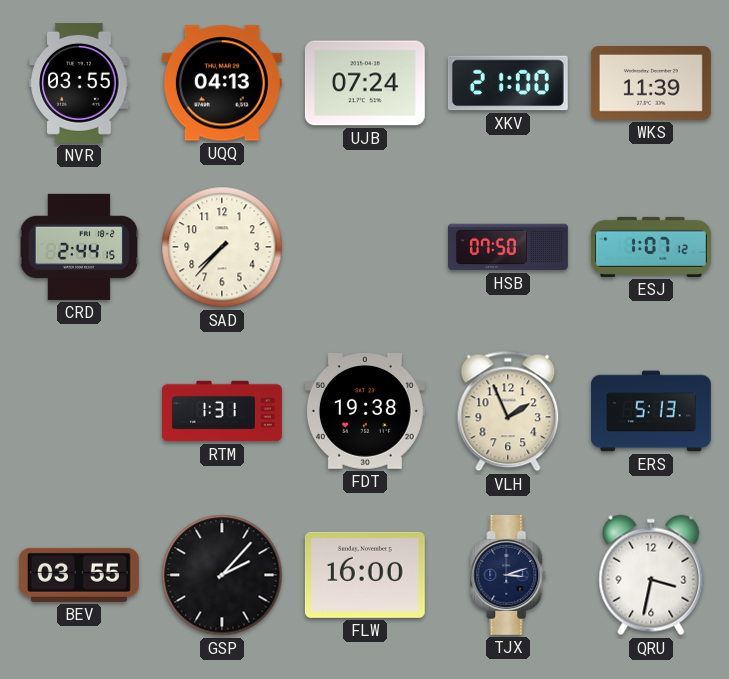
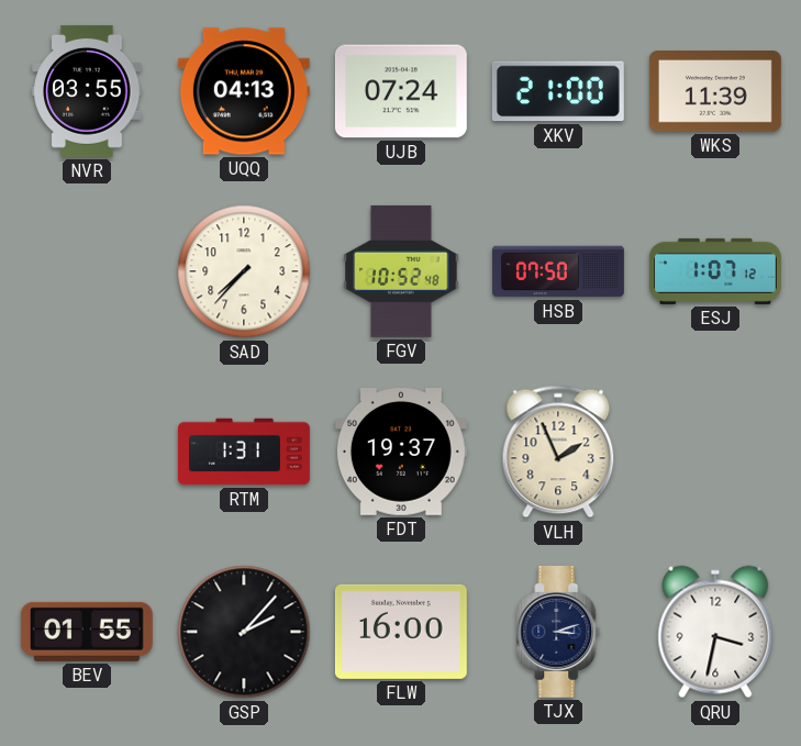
CRD: 2:44 -> none
FGV: none -> 10:52
FDT: 19:38 -> 19:37
ERS: 5:13 -> none
BEV: 03:55 -> 01:55
